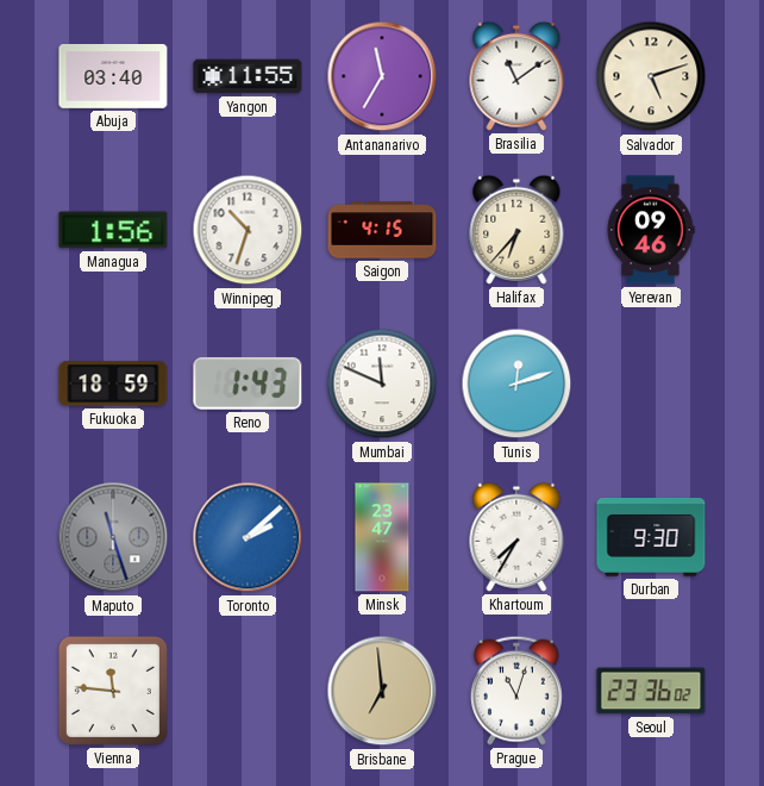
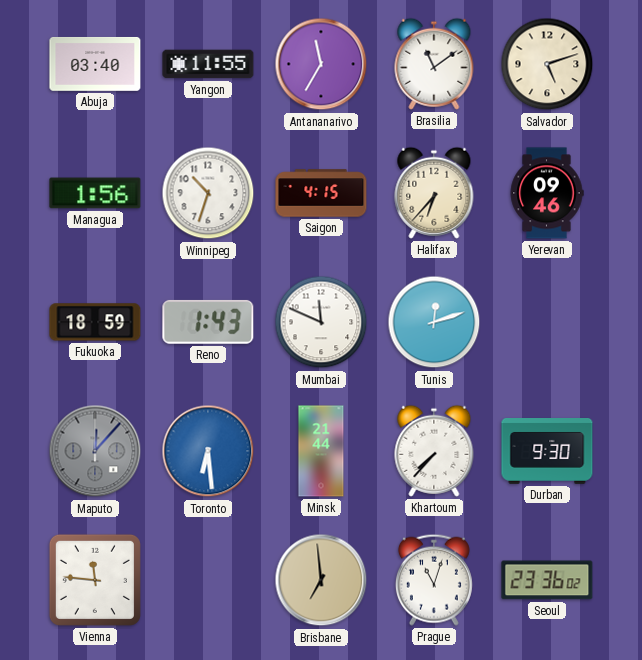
Maputo: 11:27 -> 12:07
Toronto: 2:08 -> 6:29
Minsk: 23:47 -> 21:44
Khartoum: 7:35 -> 7:37
